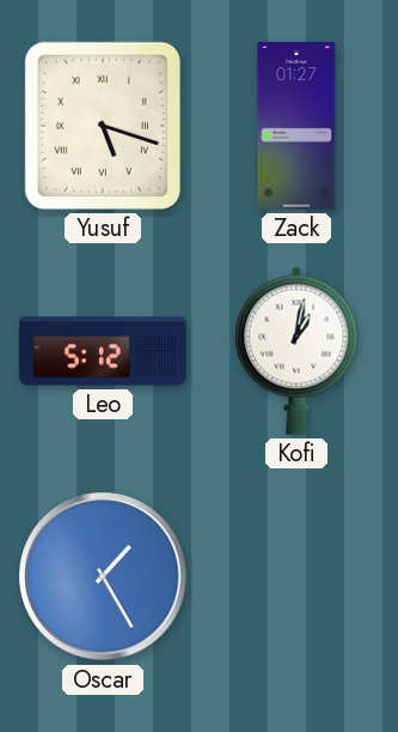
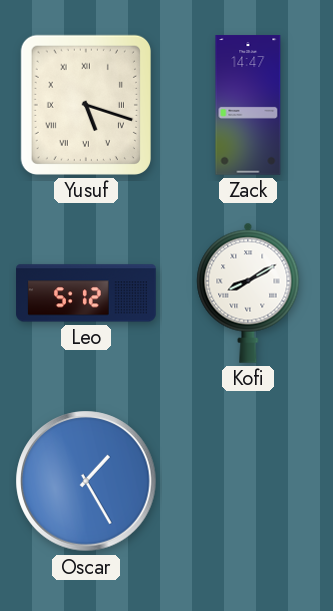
Zack: 01:27 -> 14:47
Kofi: 1:02 -> 8:10
